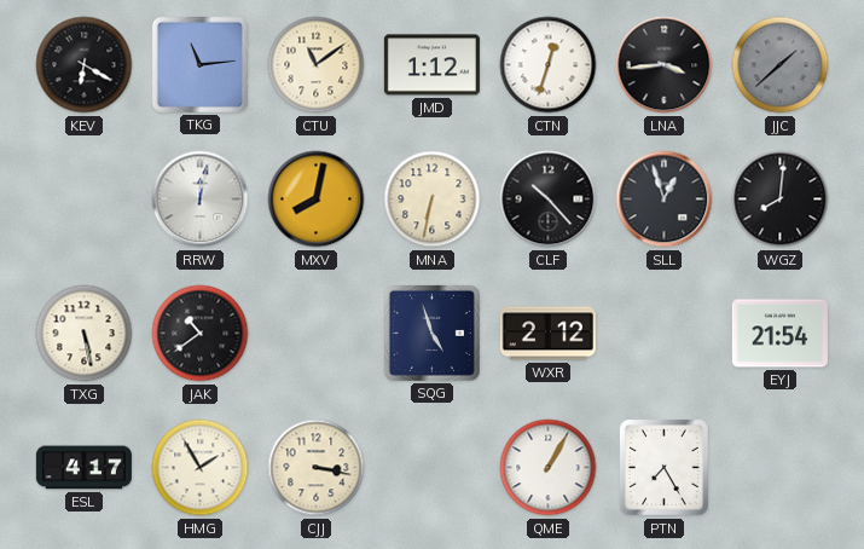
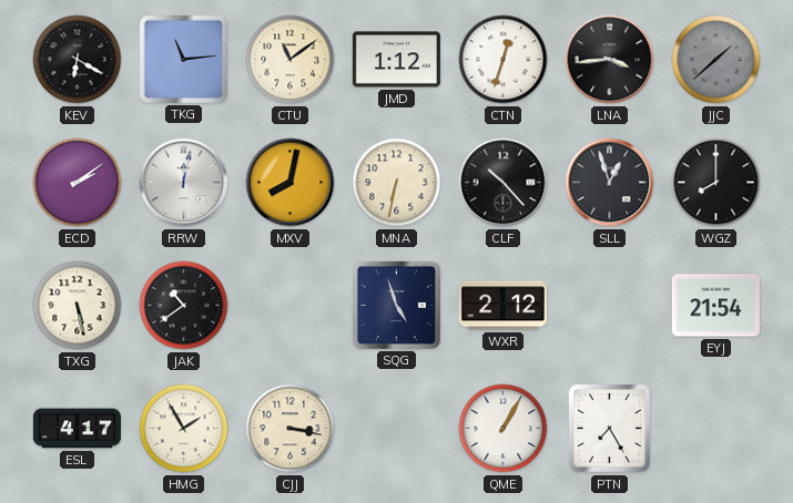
ECD: none -> 2:09
WGZ: 8:01 -> 8:00
